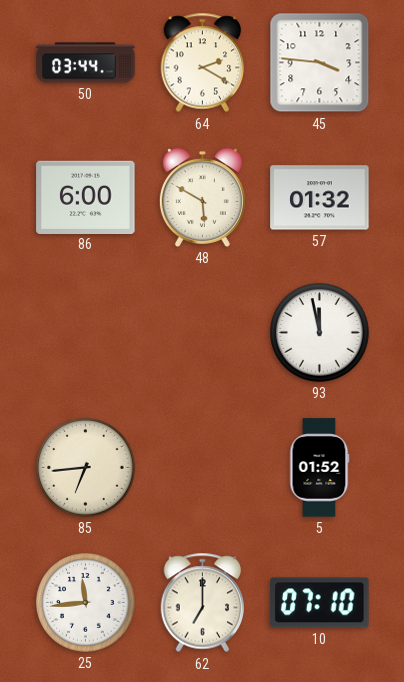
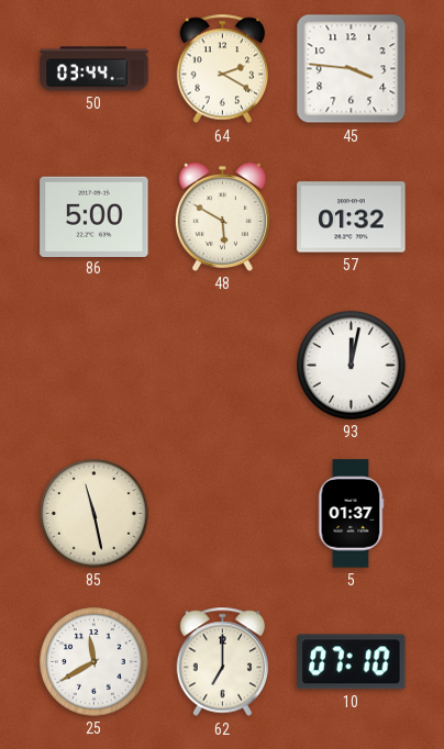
86: 6:00 -> 5:00
93: 11:58 -> 12:02
85: 6:44 -> 11:28
5: 01:52 -> 01:37
25: 11:44 -> 11:40
